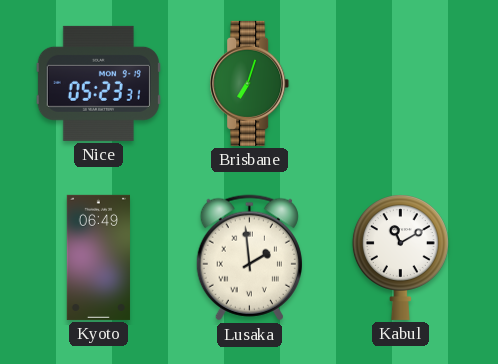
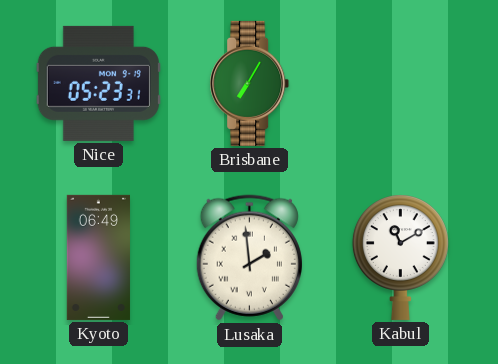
Brisbane: 7:03 -> 7:05
